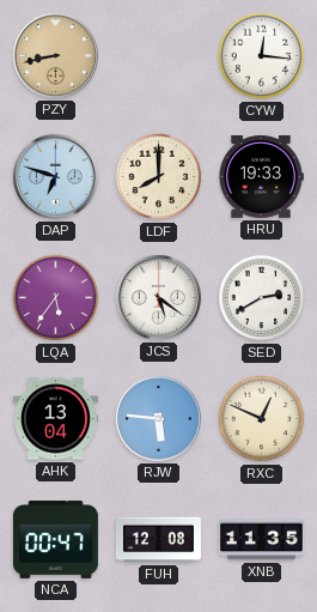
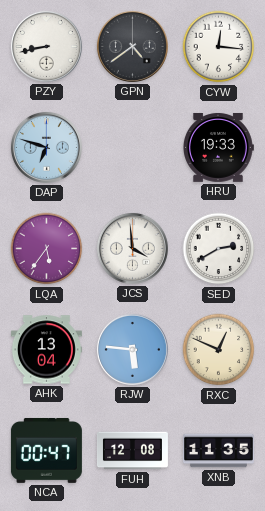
PZY dial: champagne -> white
GPN: none -> 4:39
LDF: 8:00 -> none
JCS: 5:21 -> 3:59
